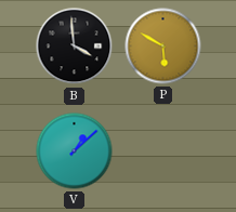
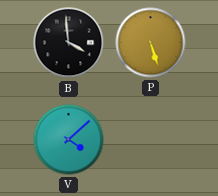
P: 5:50 -> 5:27
V: 1:08 -> 4:08
